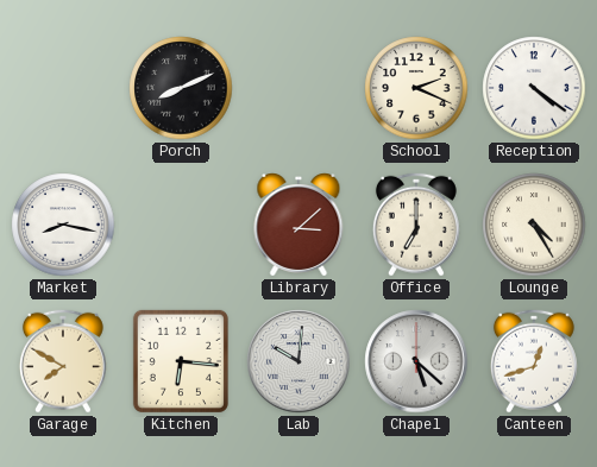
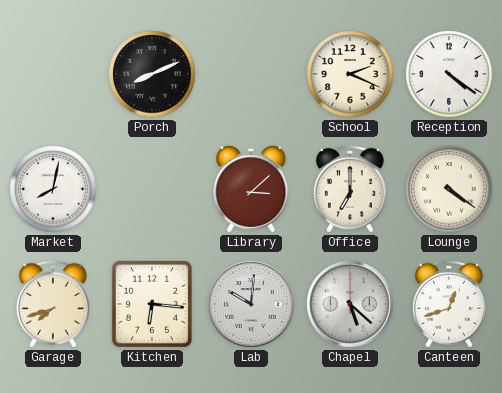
Market: 8:17 -> 8:02
Lounge: 4:25 -> 4:21
Garage: 7:50 -> 7:42
